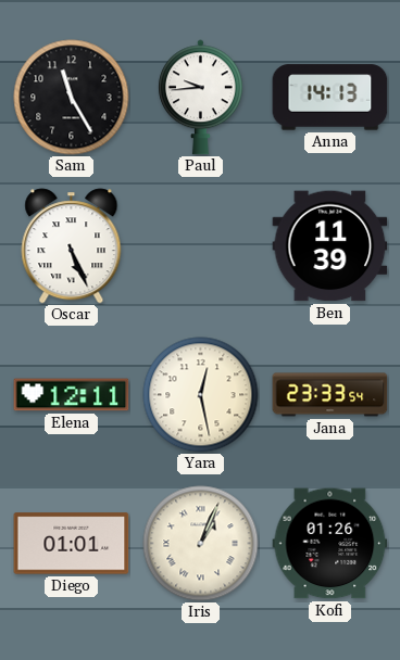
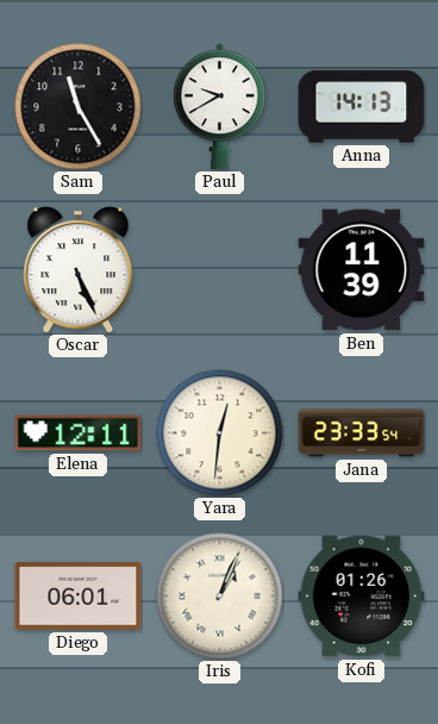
Paul: 9:44 -> 9:40
Yara: 12:28 -> 12:31
Diego: 01:01 -> 06:01
